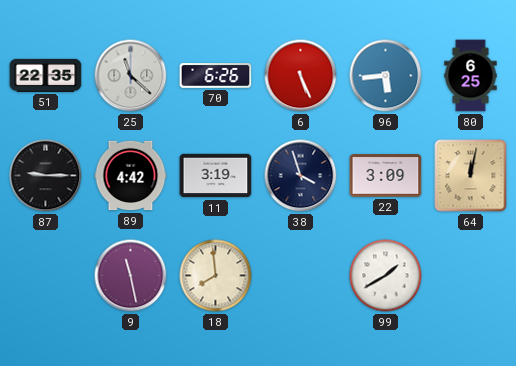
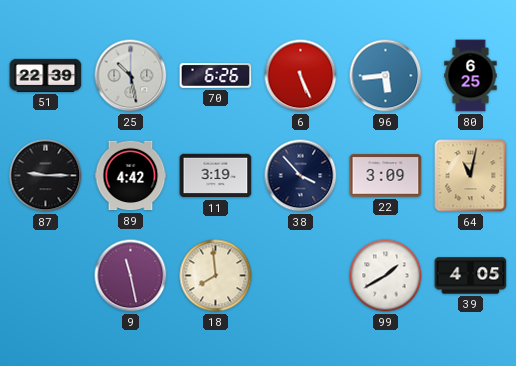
51: 22:35 -> 22:39
25: 11:22 -> 10:28
38: 3:57 -> 3:53
64: 12:02 -> 11:02
39: none -> 4:05
